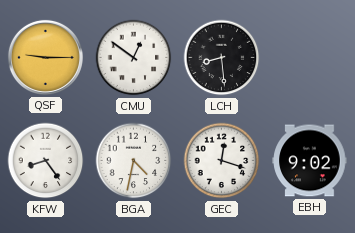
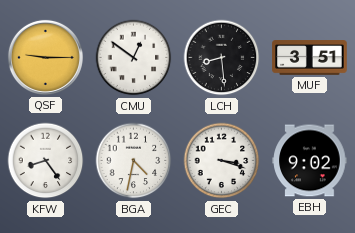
MUF: none -> 3:51
GEC: 12:18 -> 3:18
